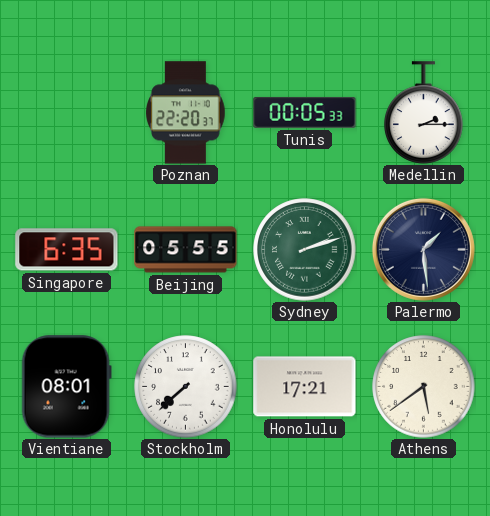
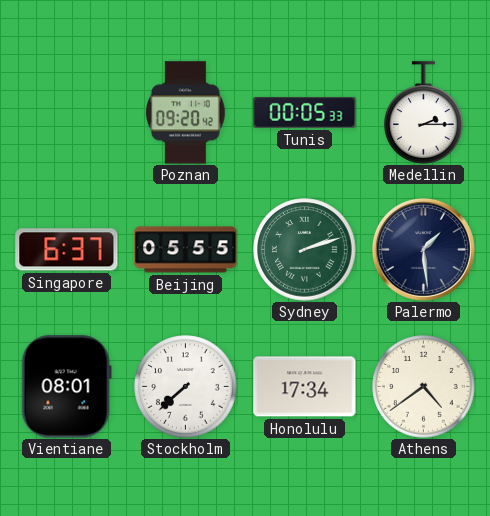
Poznan: 22:20 -> 09:20
Singapore: 6:35 -> 6:37
Honolulu: 17:21 -> 17:34
Athens: 5:39 -> 4:39
